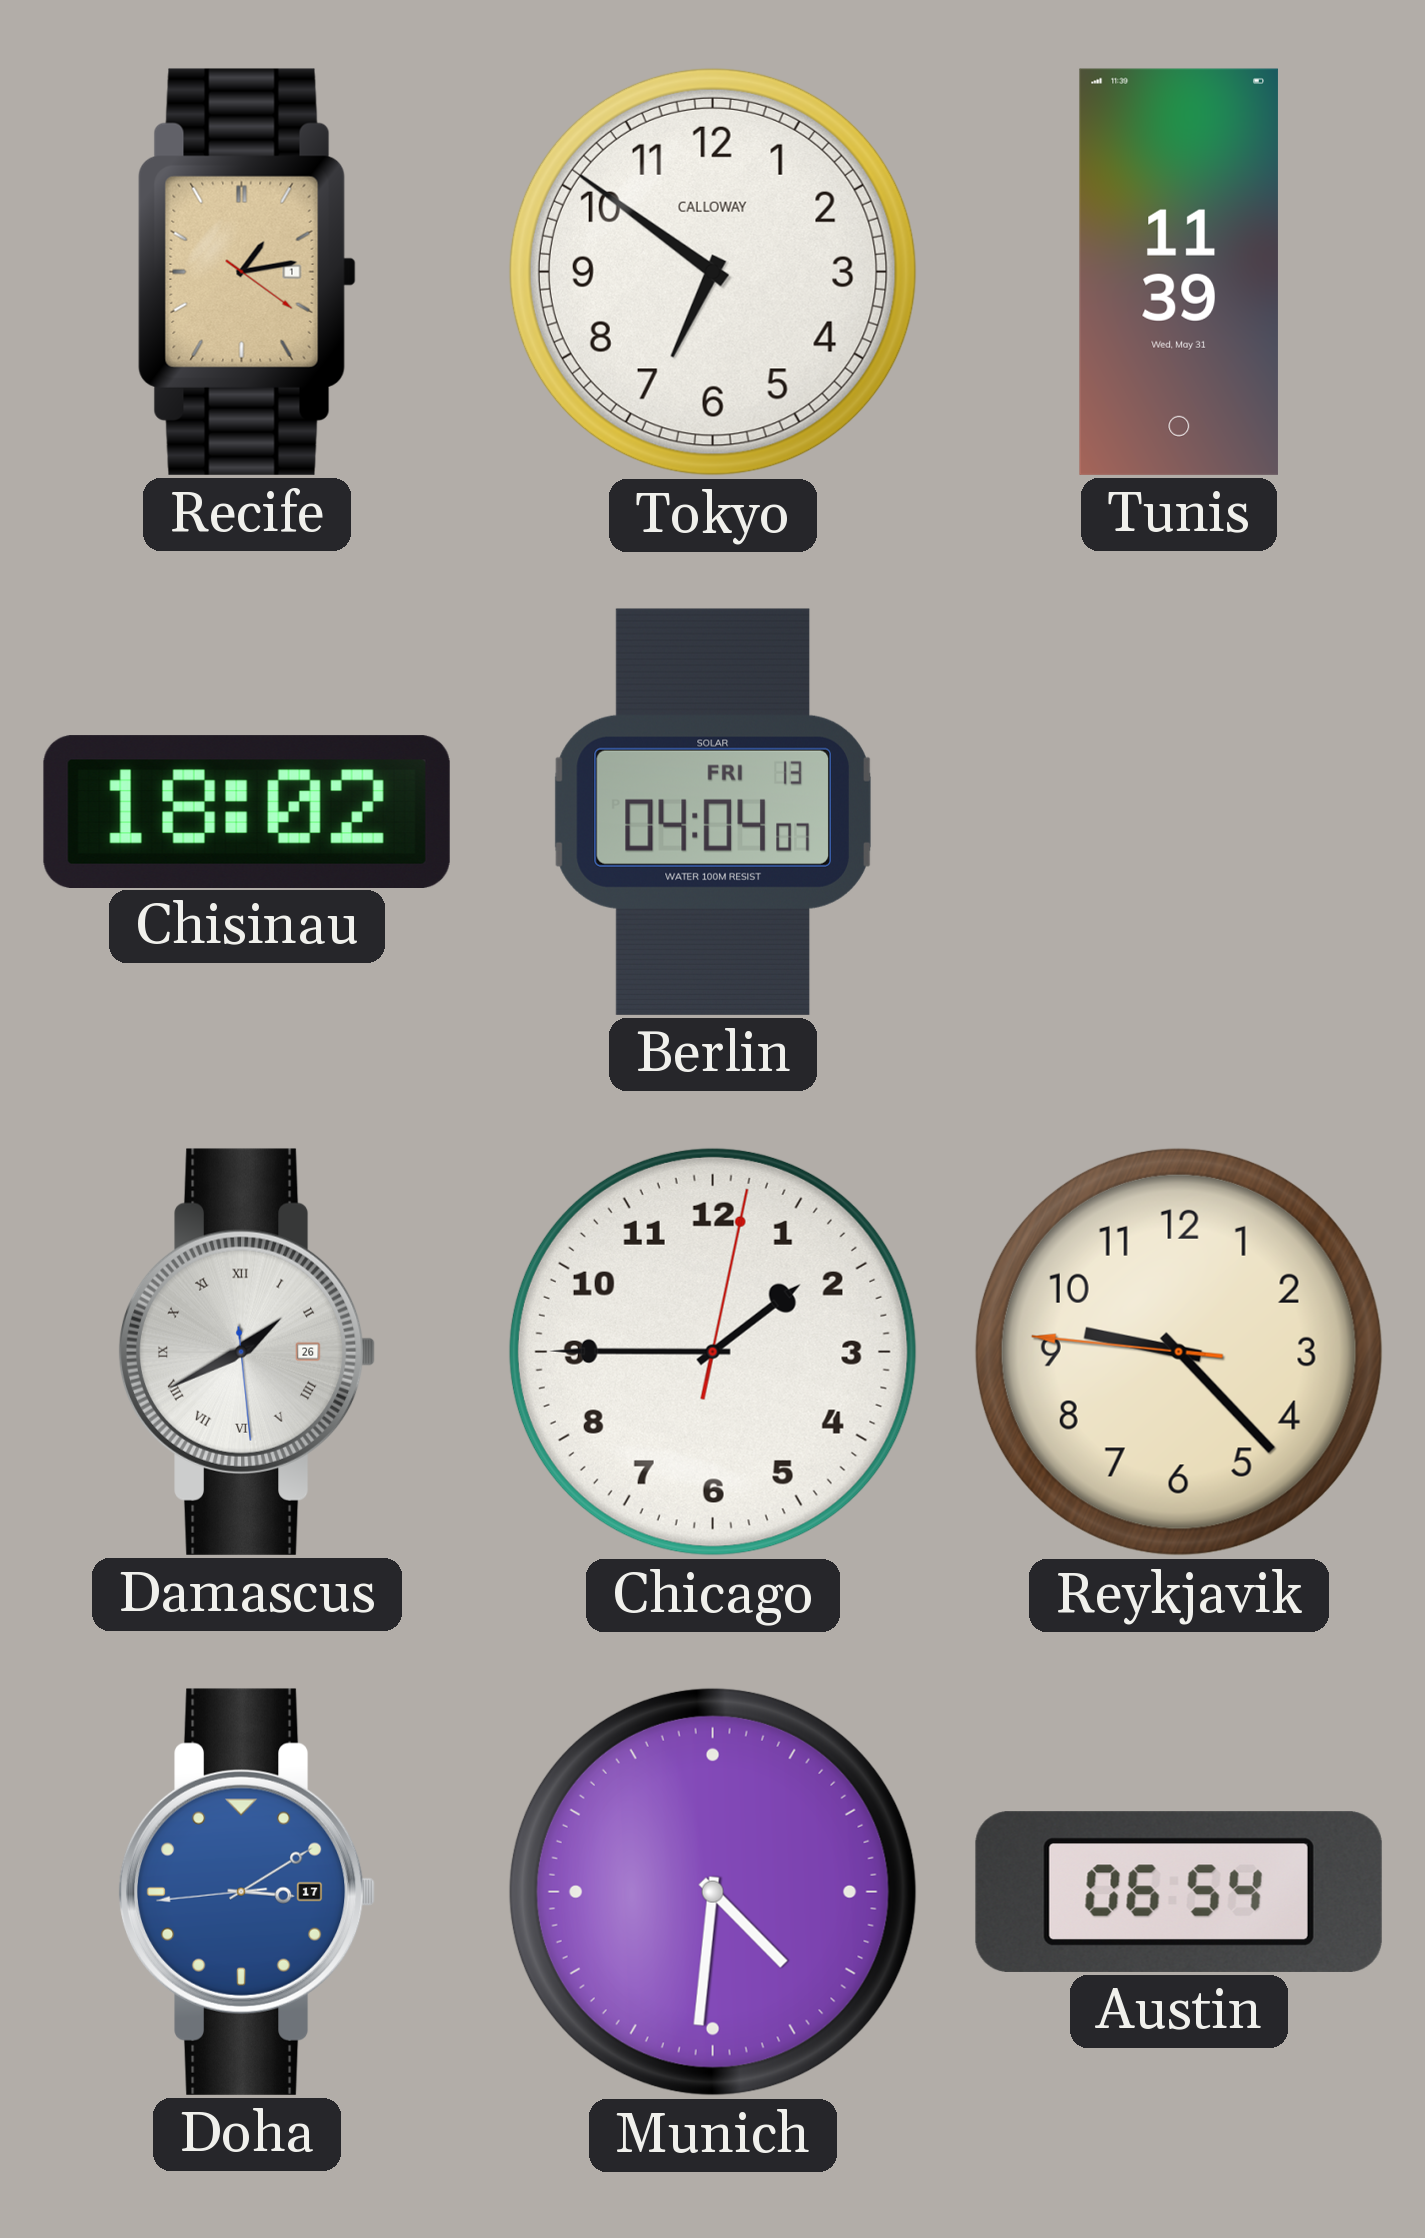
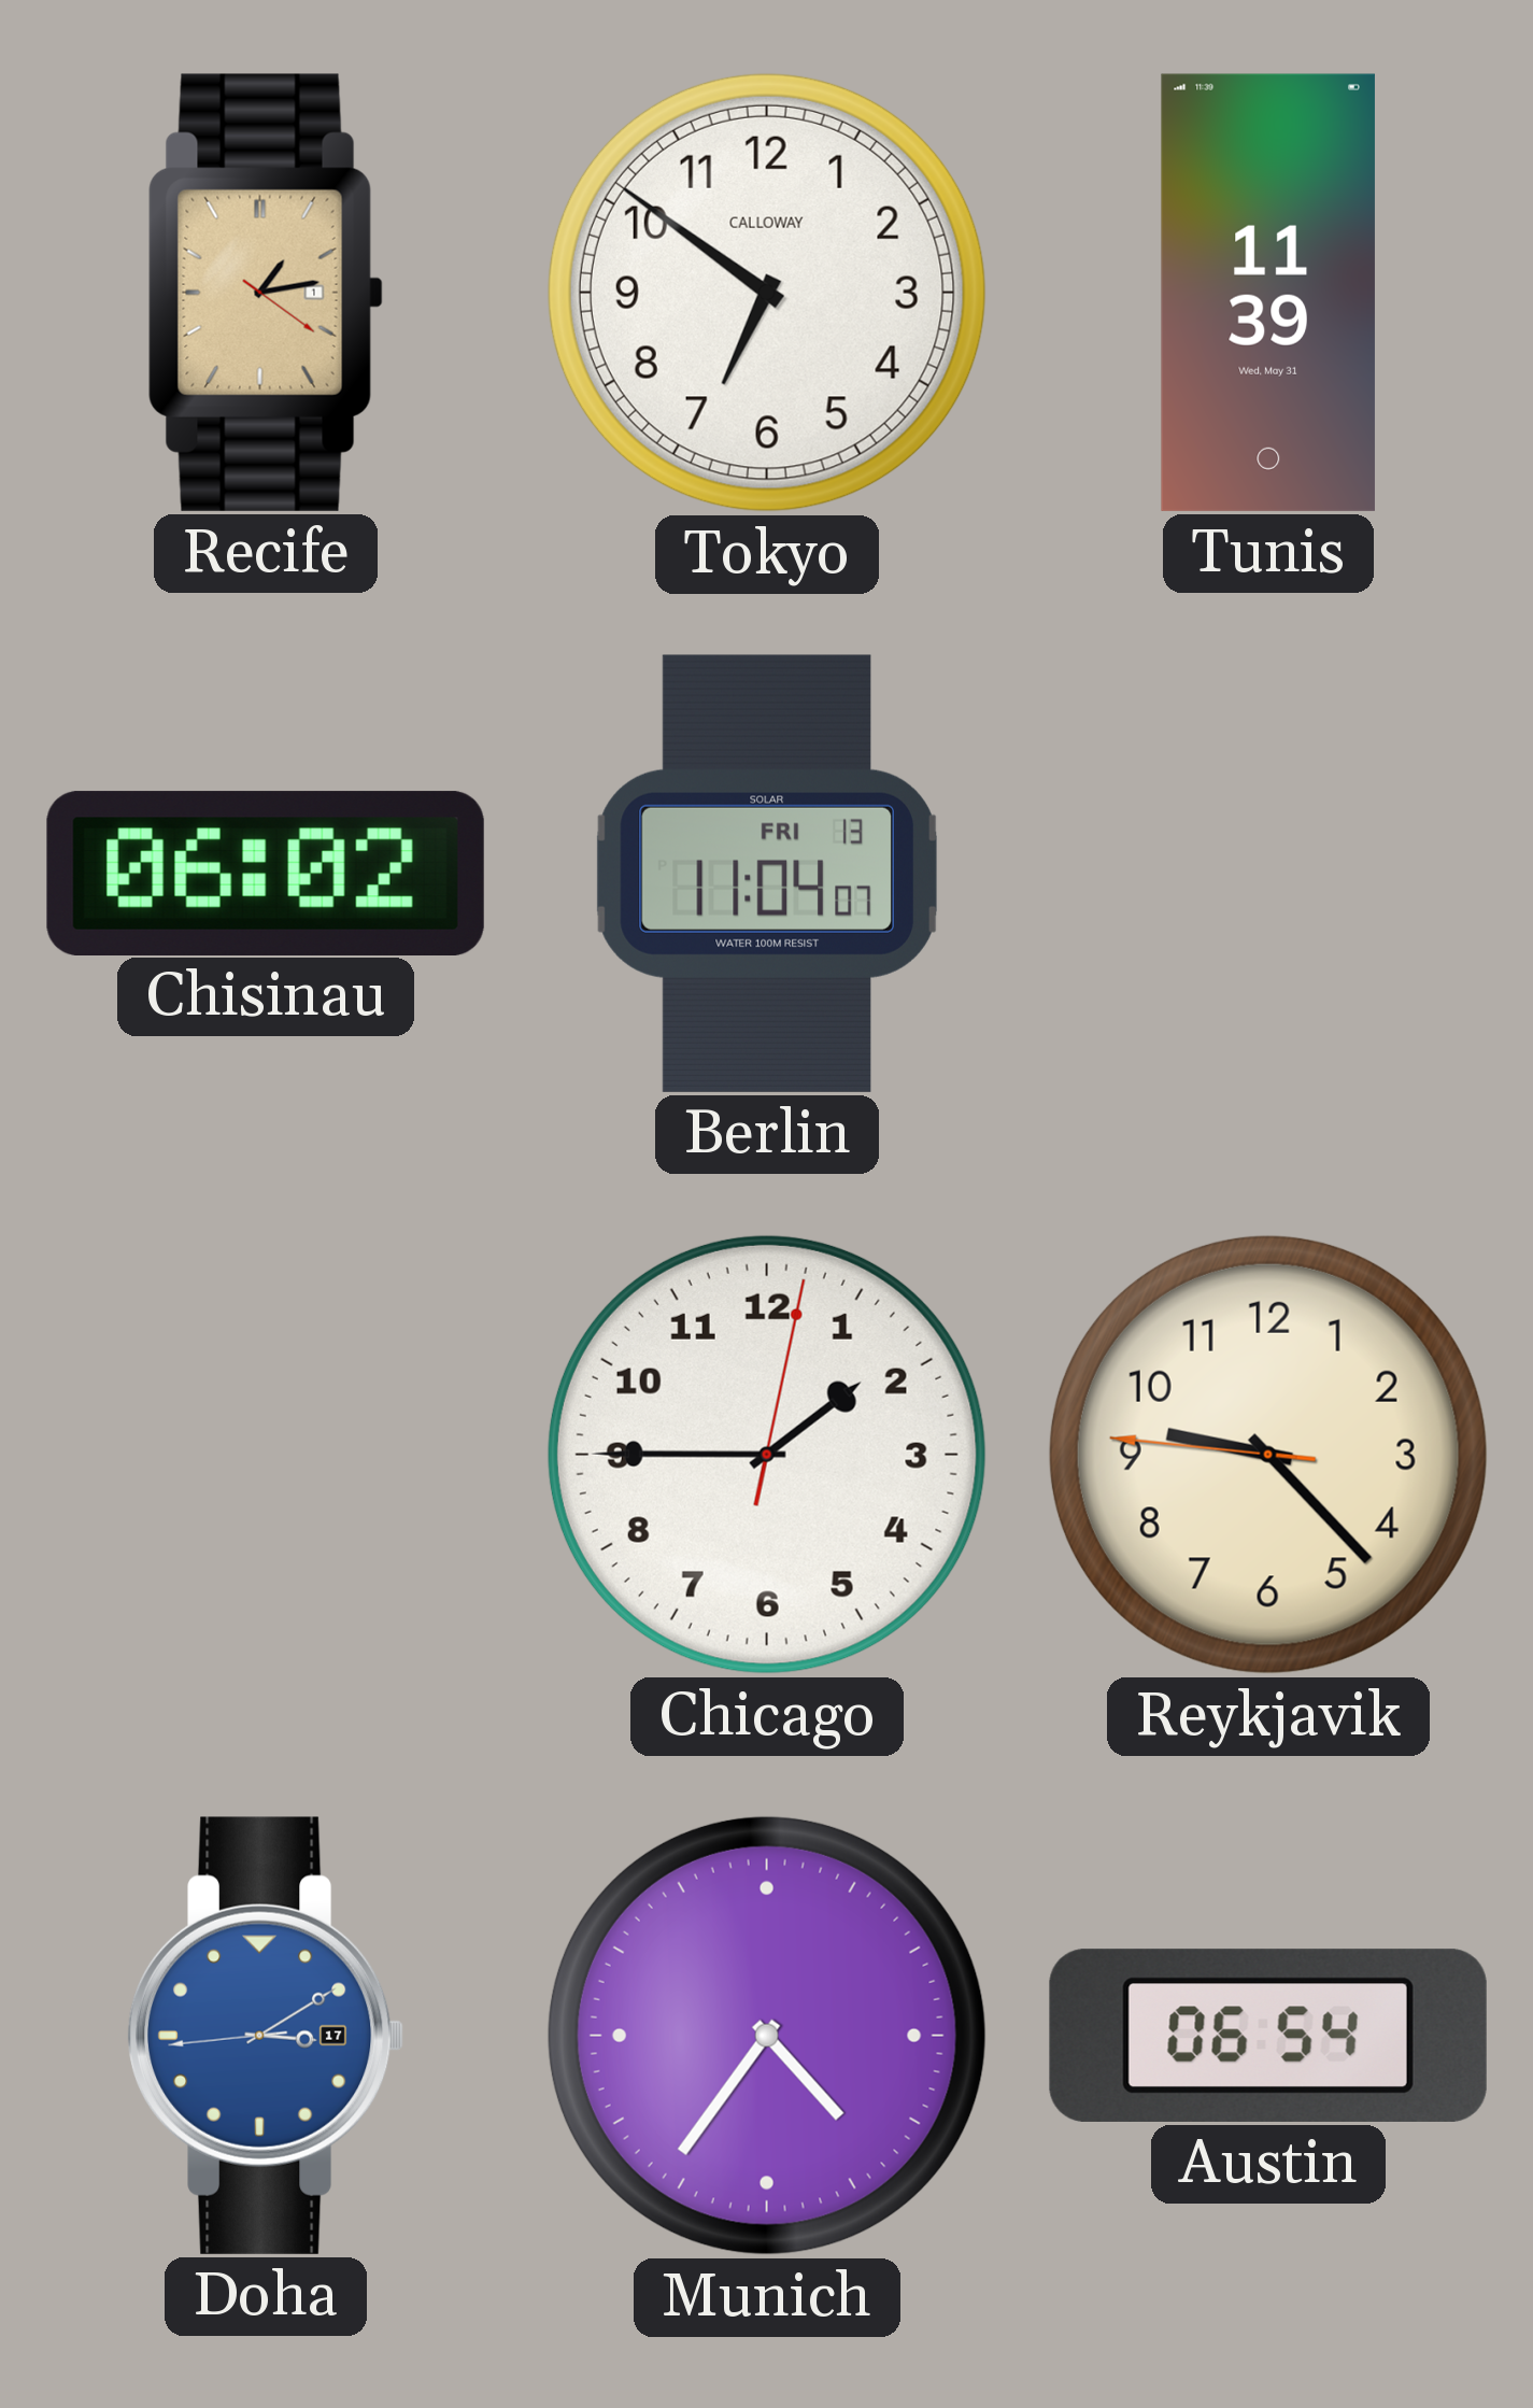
Chisinau: 18:02 -> 06:02
Berlin: 04:04 -> 11:04
Damascus: 1:40 -> none
Munich: 4:31 -> 4:36
